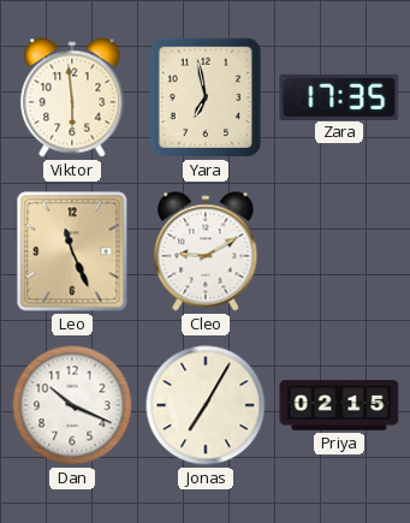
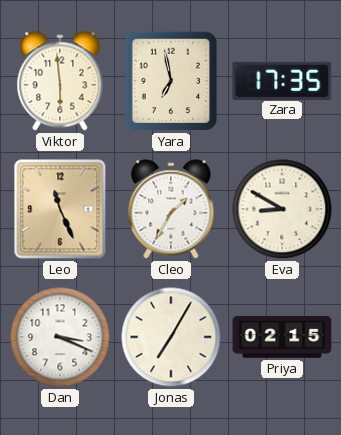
Cleo: 9:10 -> 1:35
Eva: none -> 8:50
Dan: 10:19 -> 3:19
